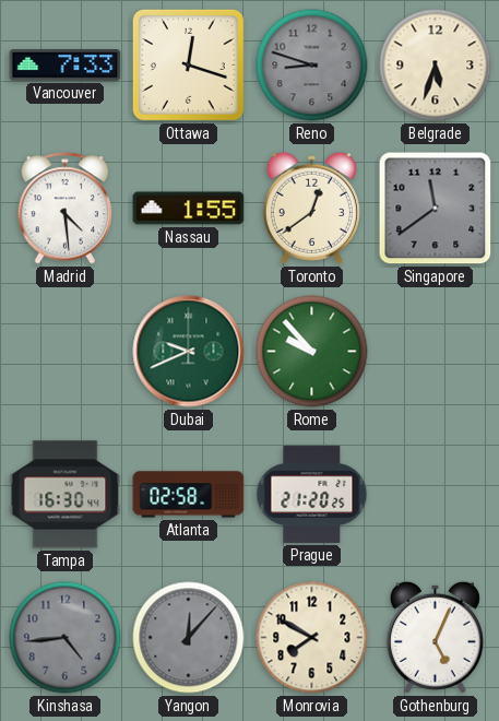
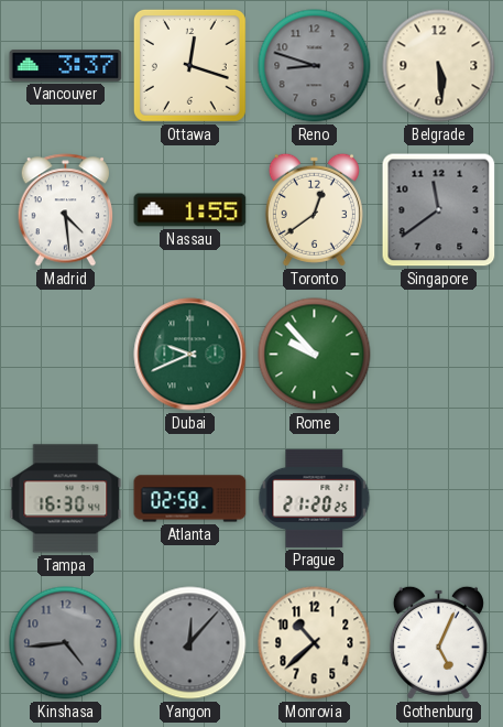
Vancouver: 7:33 -> 3:37
Belgrade: 5:33 -> 5:29
Monrovia: 7:50 -> 10:38
